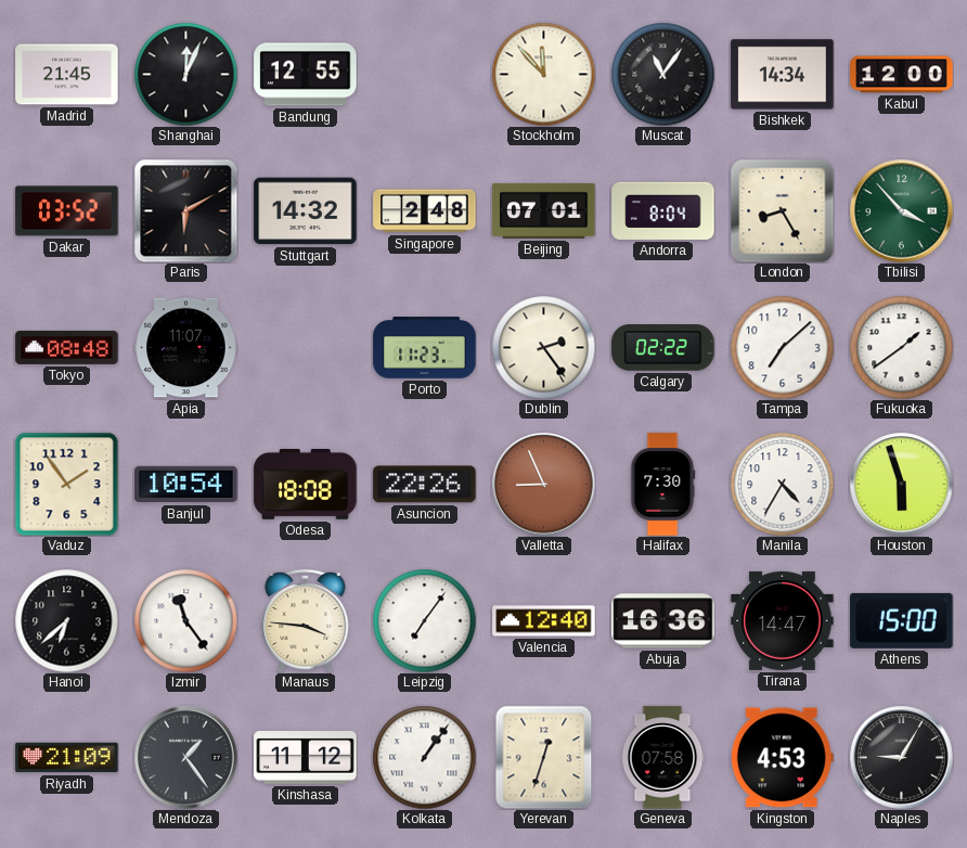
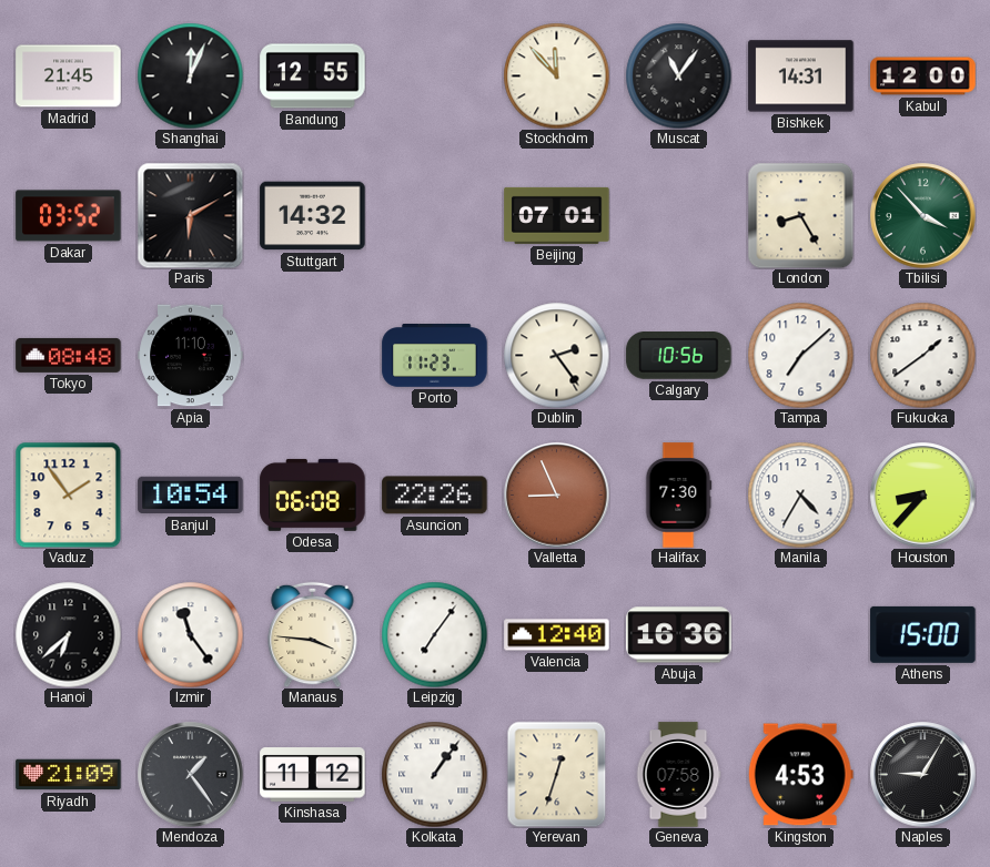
Bishkek: 14:34 -> 14:31
Singapore: 2:48 -> none
Andorra: 8:04 -> none
Apia: 11:07 -> 11:10
Calgary: 02:22 -> 10:56
Odesa: 18:08 -> 06:08
Houston: 5:57 -> 8:37
Tirana: 14:47 -> none
